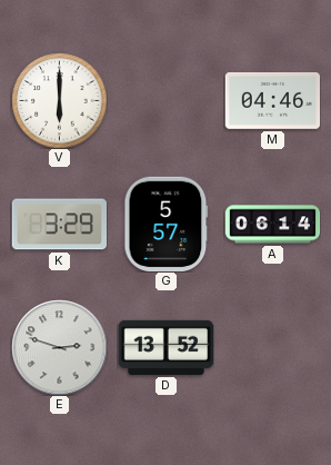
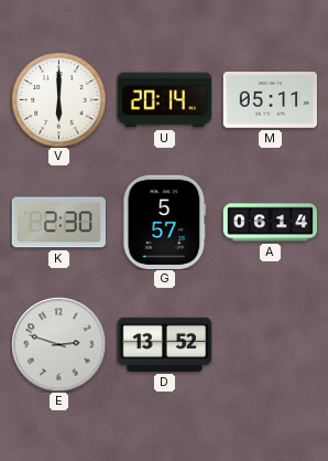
U: none -> 20:14
M: 04:46 -> 05:11
K: 3:29 -> 2:30
